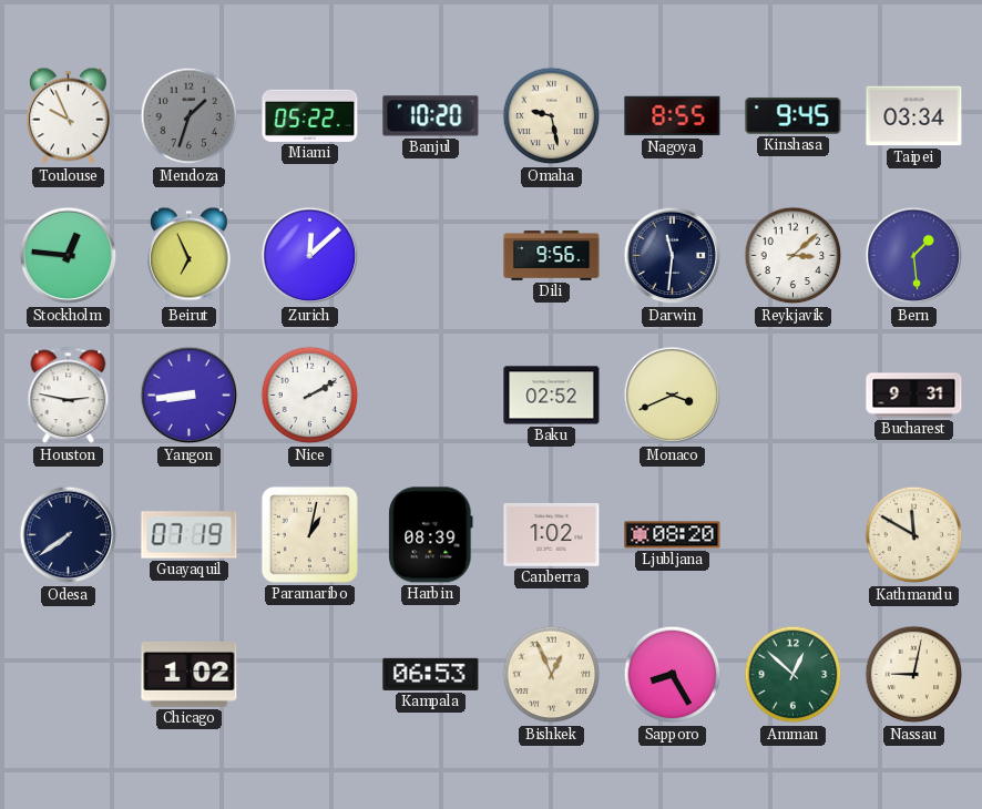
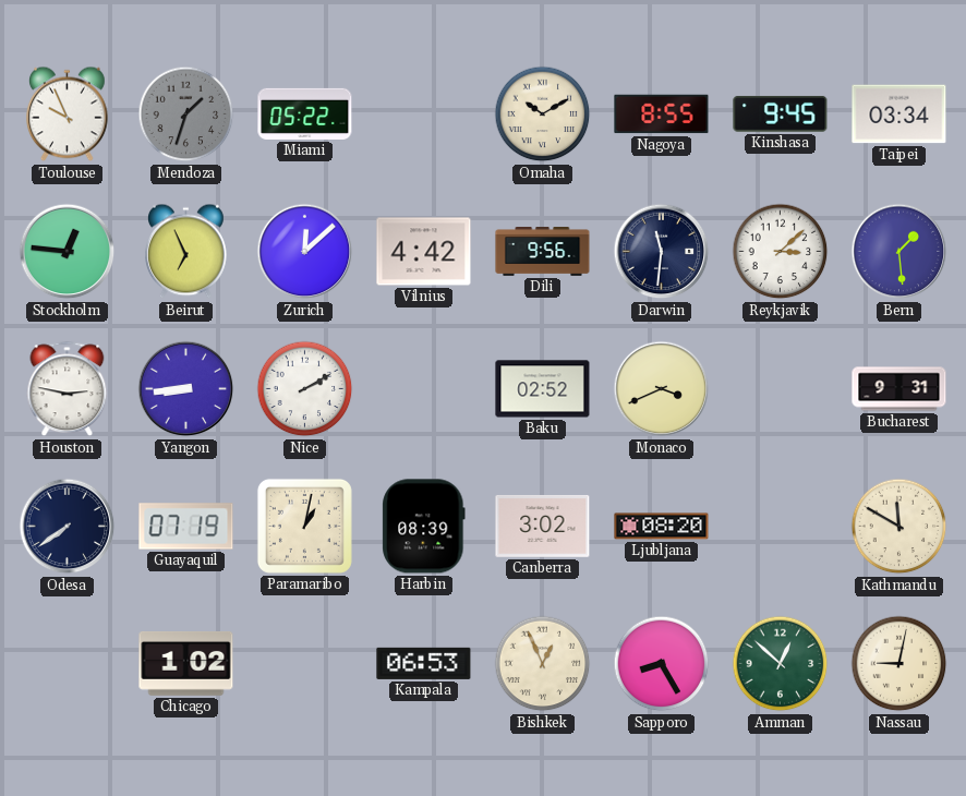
Banjul: 10:20 -> none
Omaha: 9:28 -> 10:10
Vilnius: none -> 4:42
Canberra: 1:02 -> 3:02
